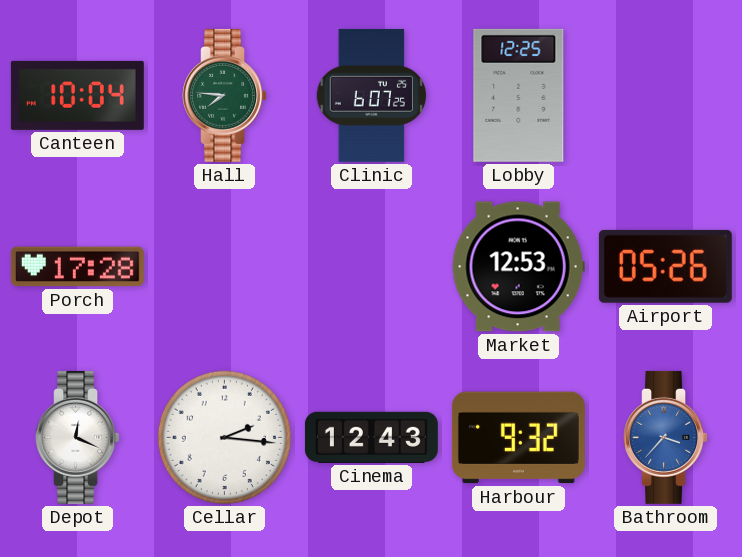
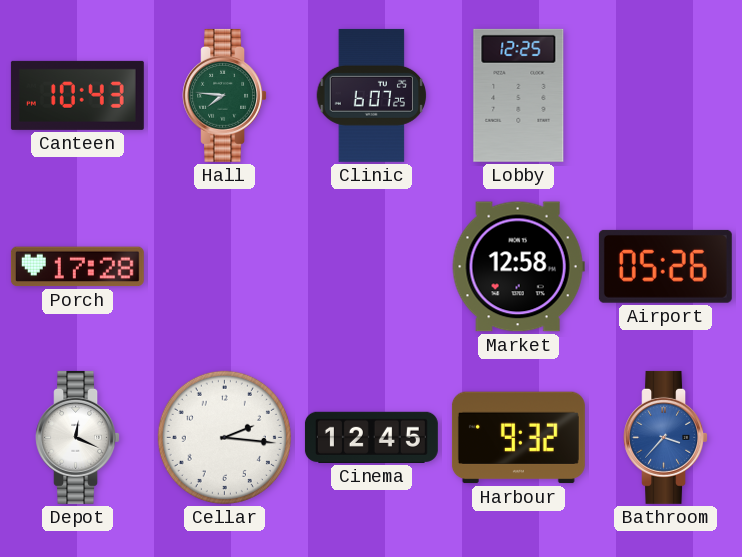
Canteen: 10:04 -> 10:43
Market: 12:53 -> 12:58
Cinema: 12:43 -> 12:45
